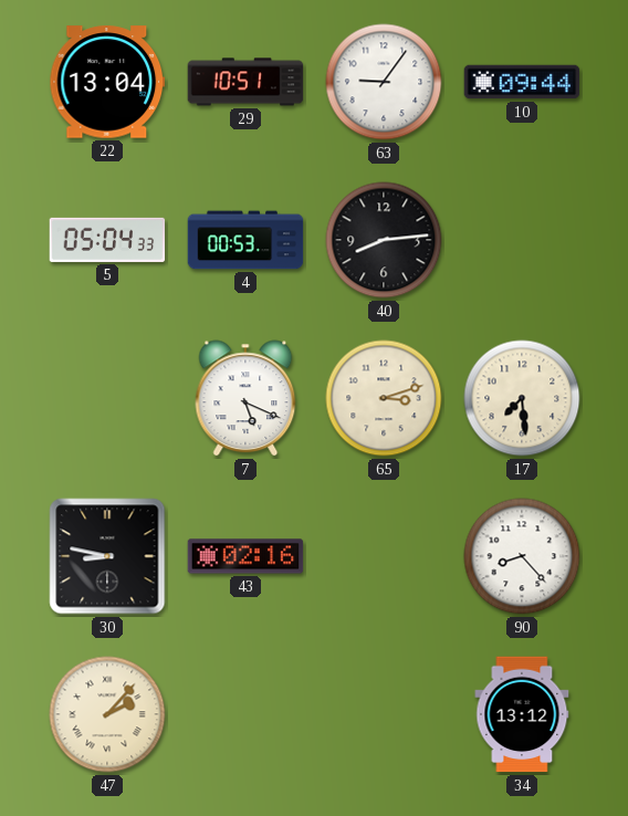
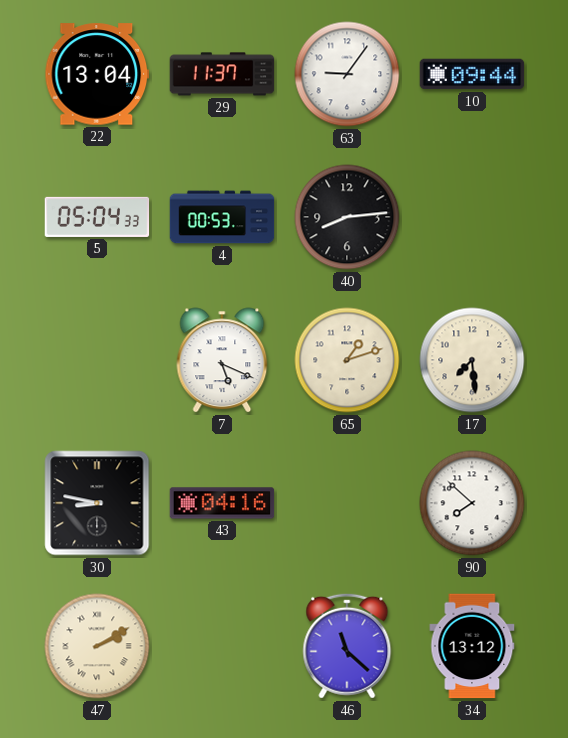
29: 10:51 -> 11:37
65: 3:12 -> 1:12
43: 02:16 -> 04:16
90: 8:23 -> 7:52
47: 2:07 -> 2:10
46: none -> 11:22
